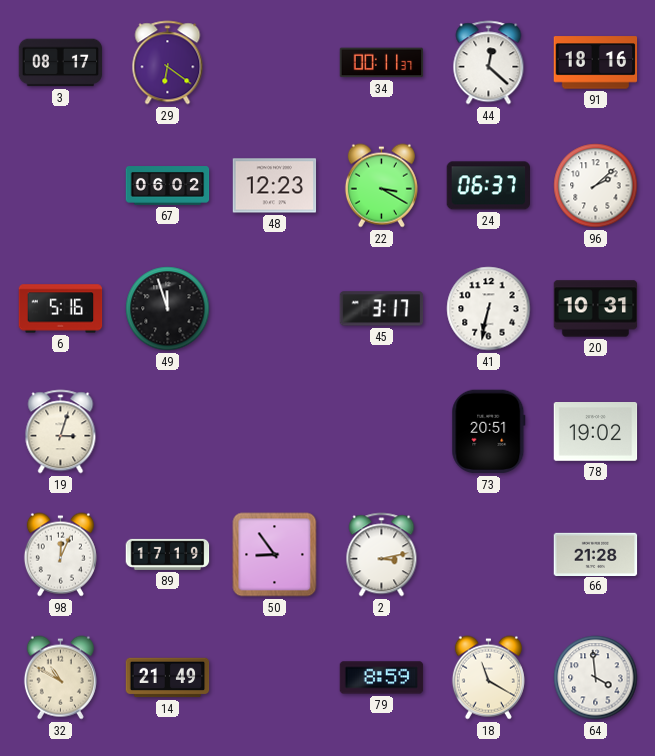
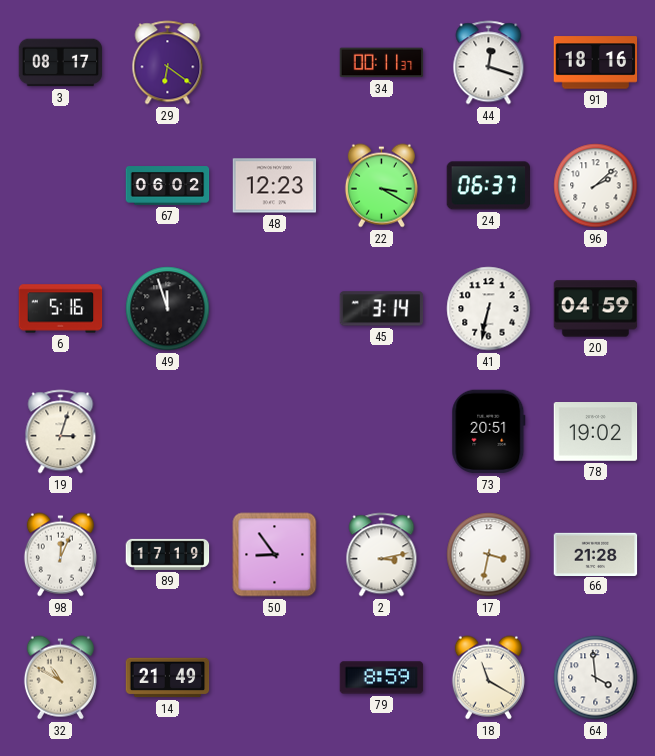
44: 12:22 -> 12:18
45: 3:17 -> 3:14
20: 10:31 -> 04:59
17: none -> 3:32
